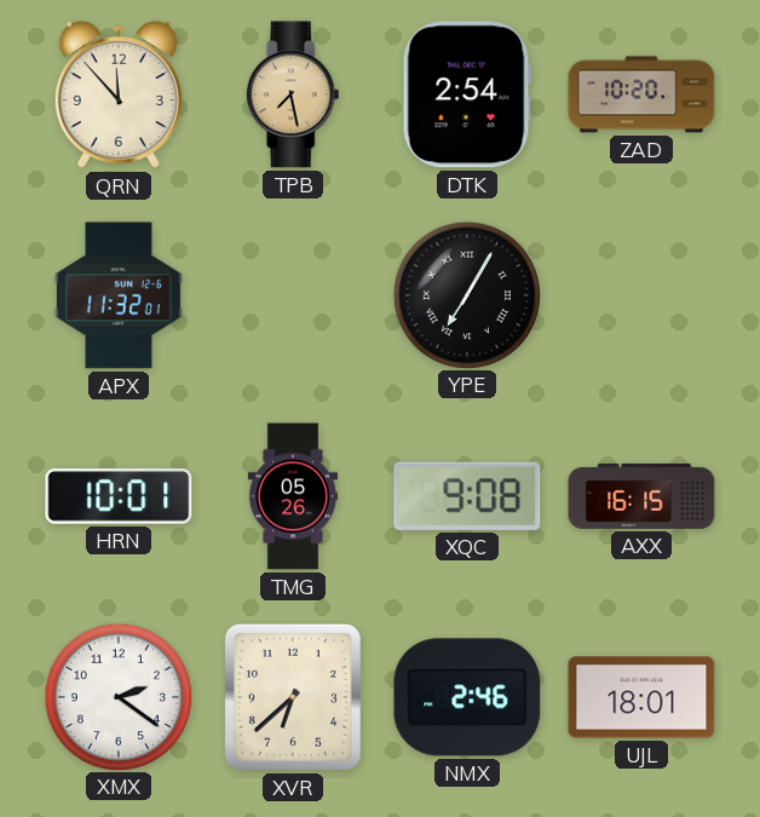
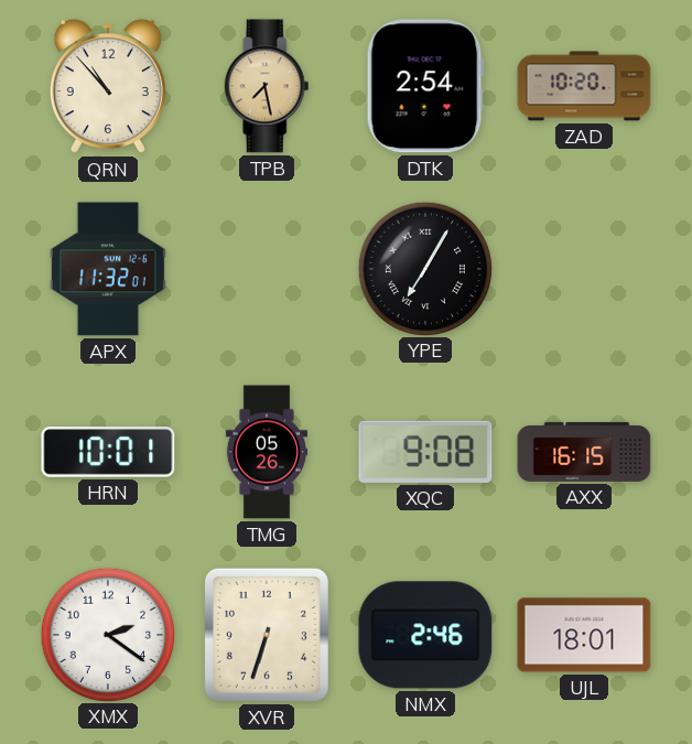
QRN: 11:53 -> 10:53
XVR: 6:38 -> 6:33
